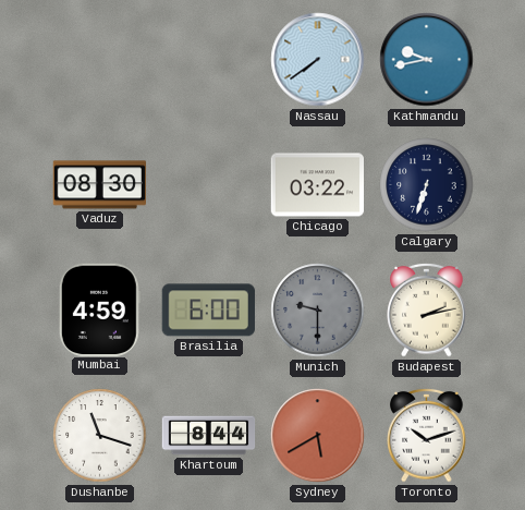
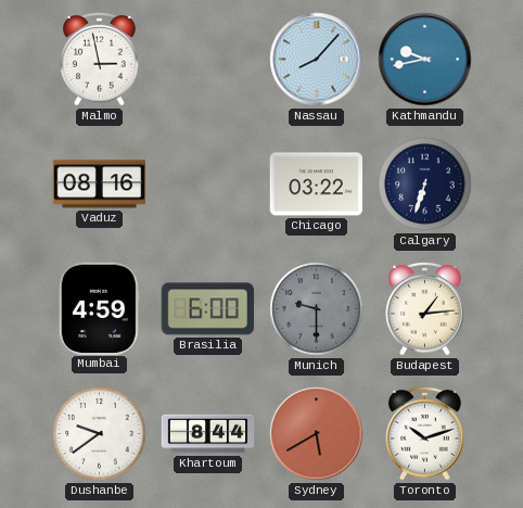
Malmo: none -> 2:58
Nassau: 7:39 -> 8:07
Vaduz: 08:30 -> 08:16
Budapest: 2:13 -> 1:14
Dushanbe: 11:18 -> 9:39
